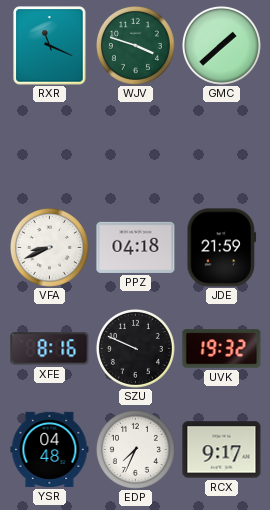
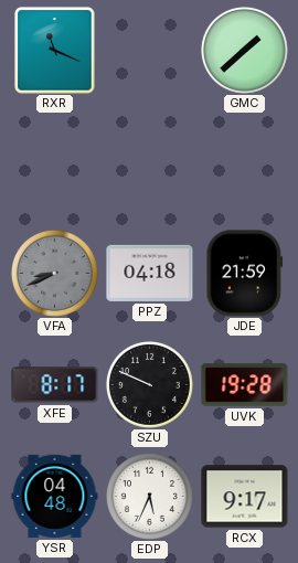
WJV: 3:48 -> none
VFA dial: white -> grey
XFE: 8:16 -> 8:17
UVK: 19:32 -> 19:28
EDP: 7:34 -> 5:34
